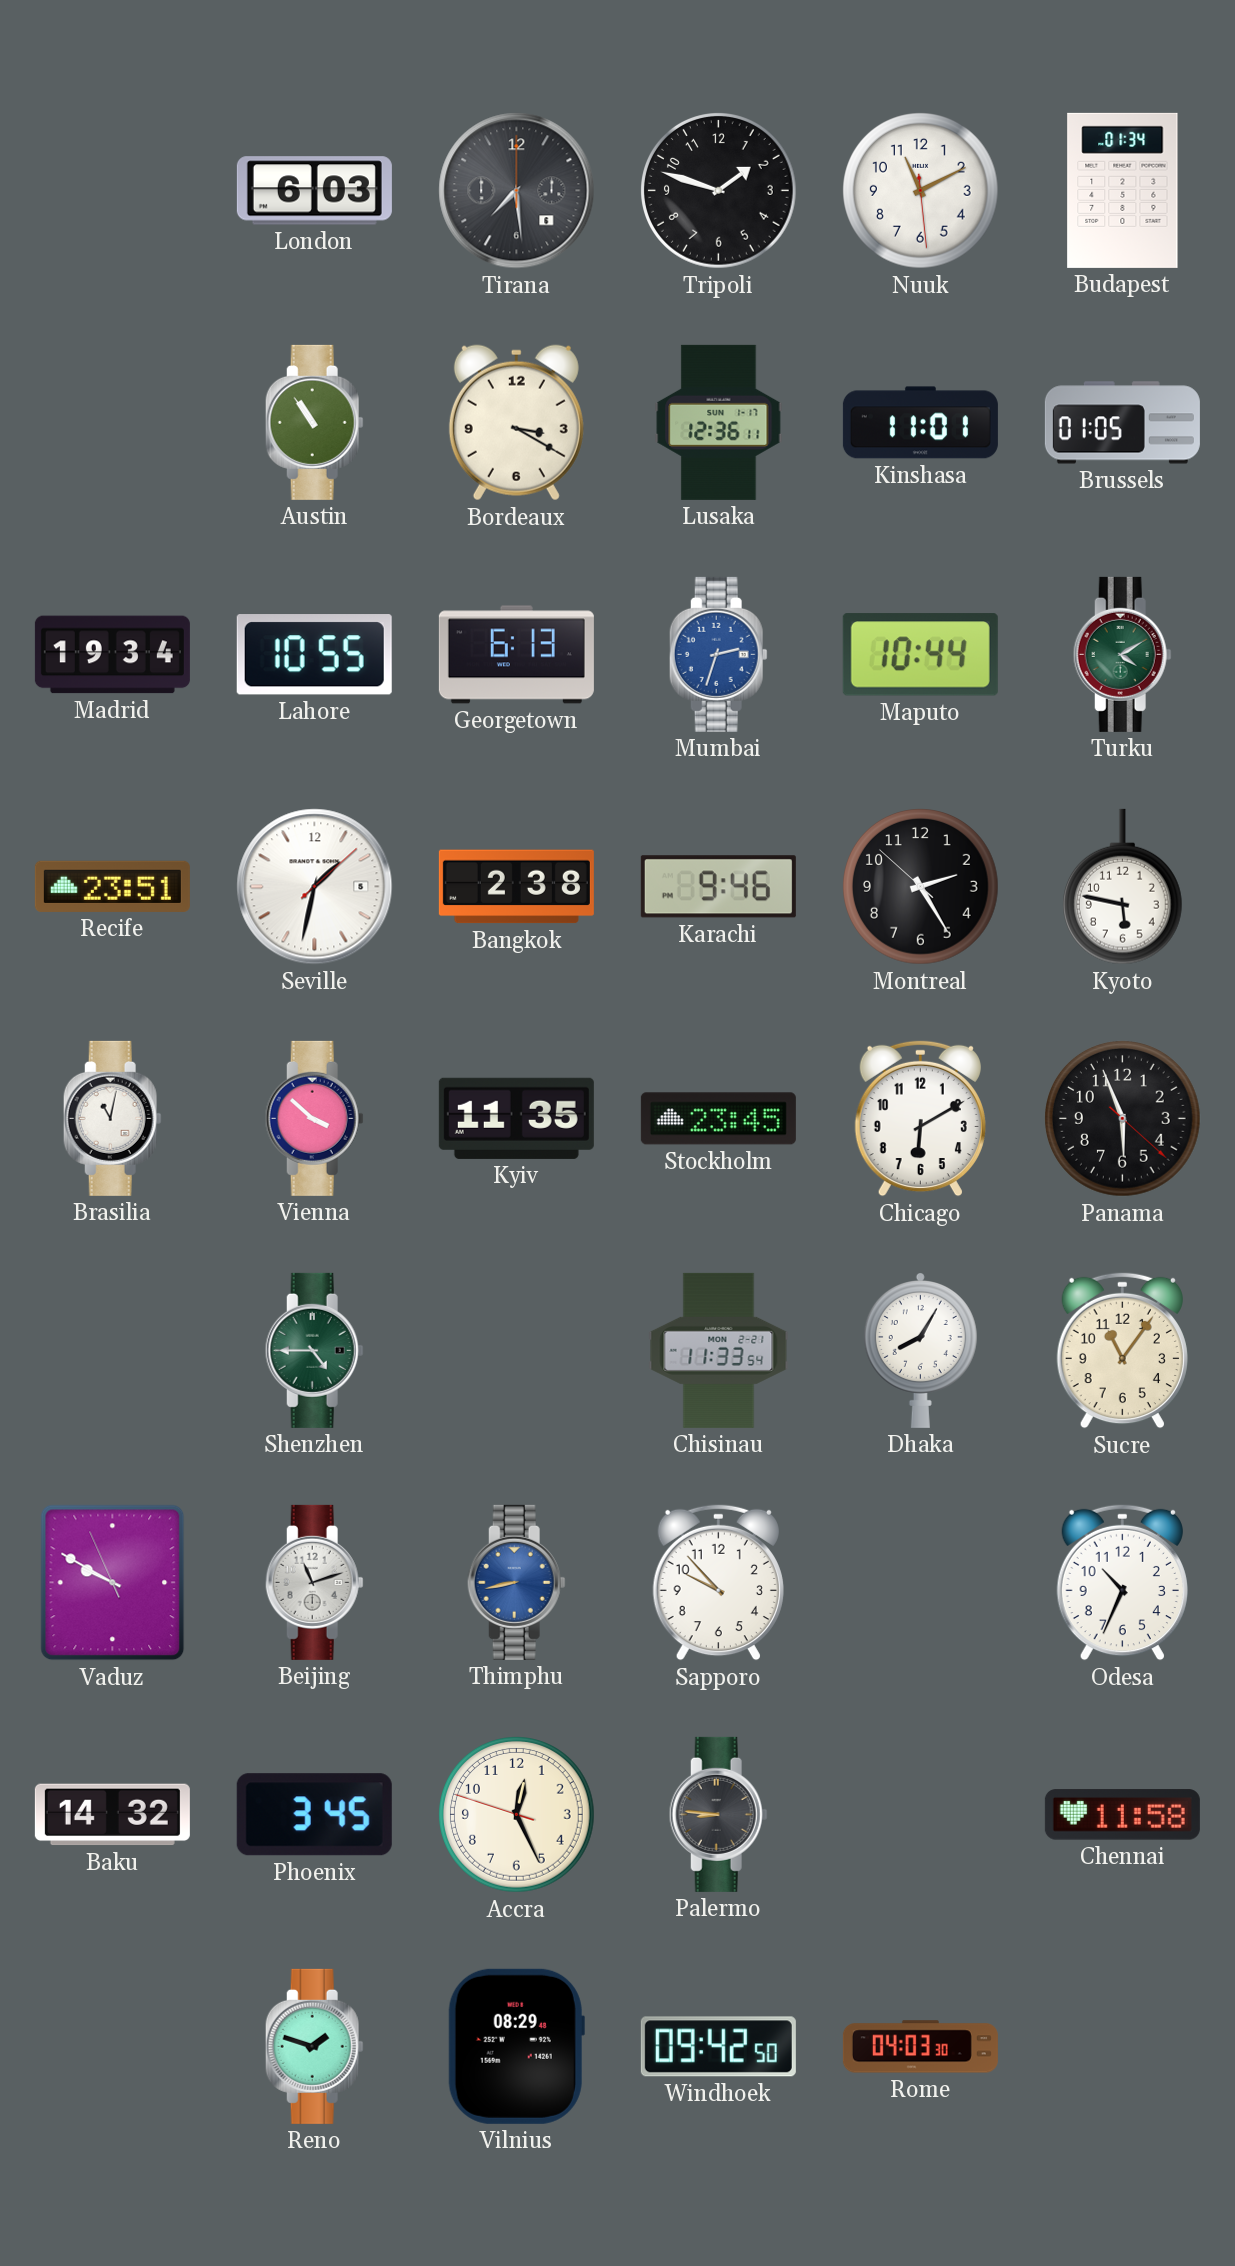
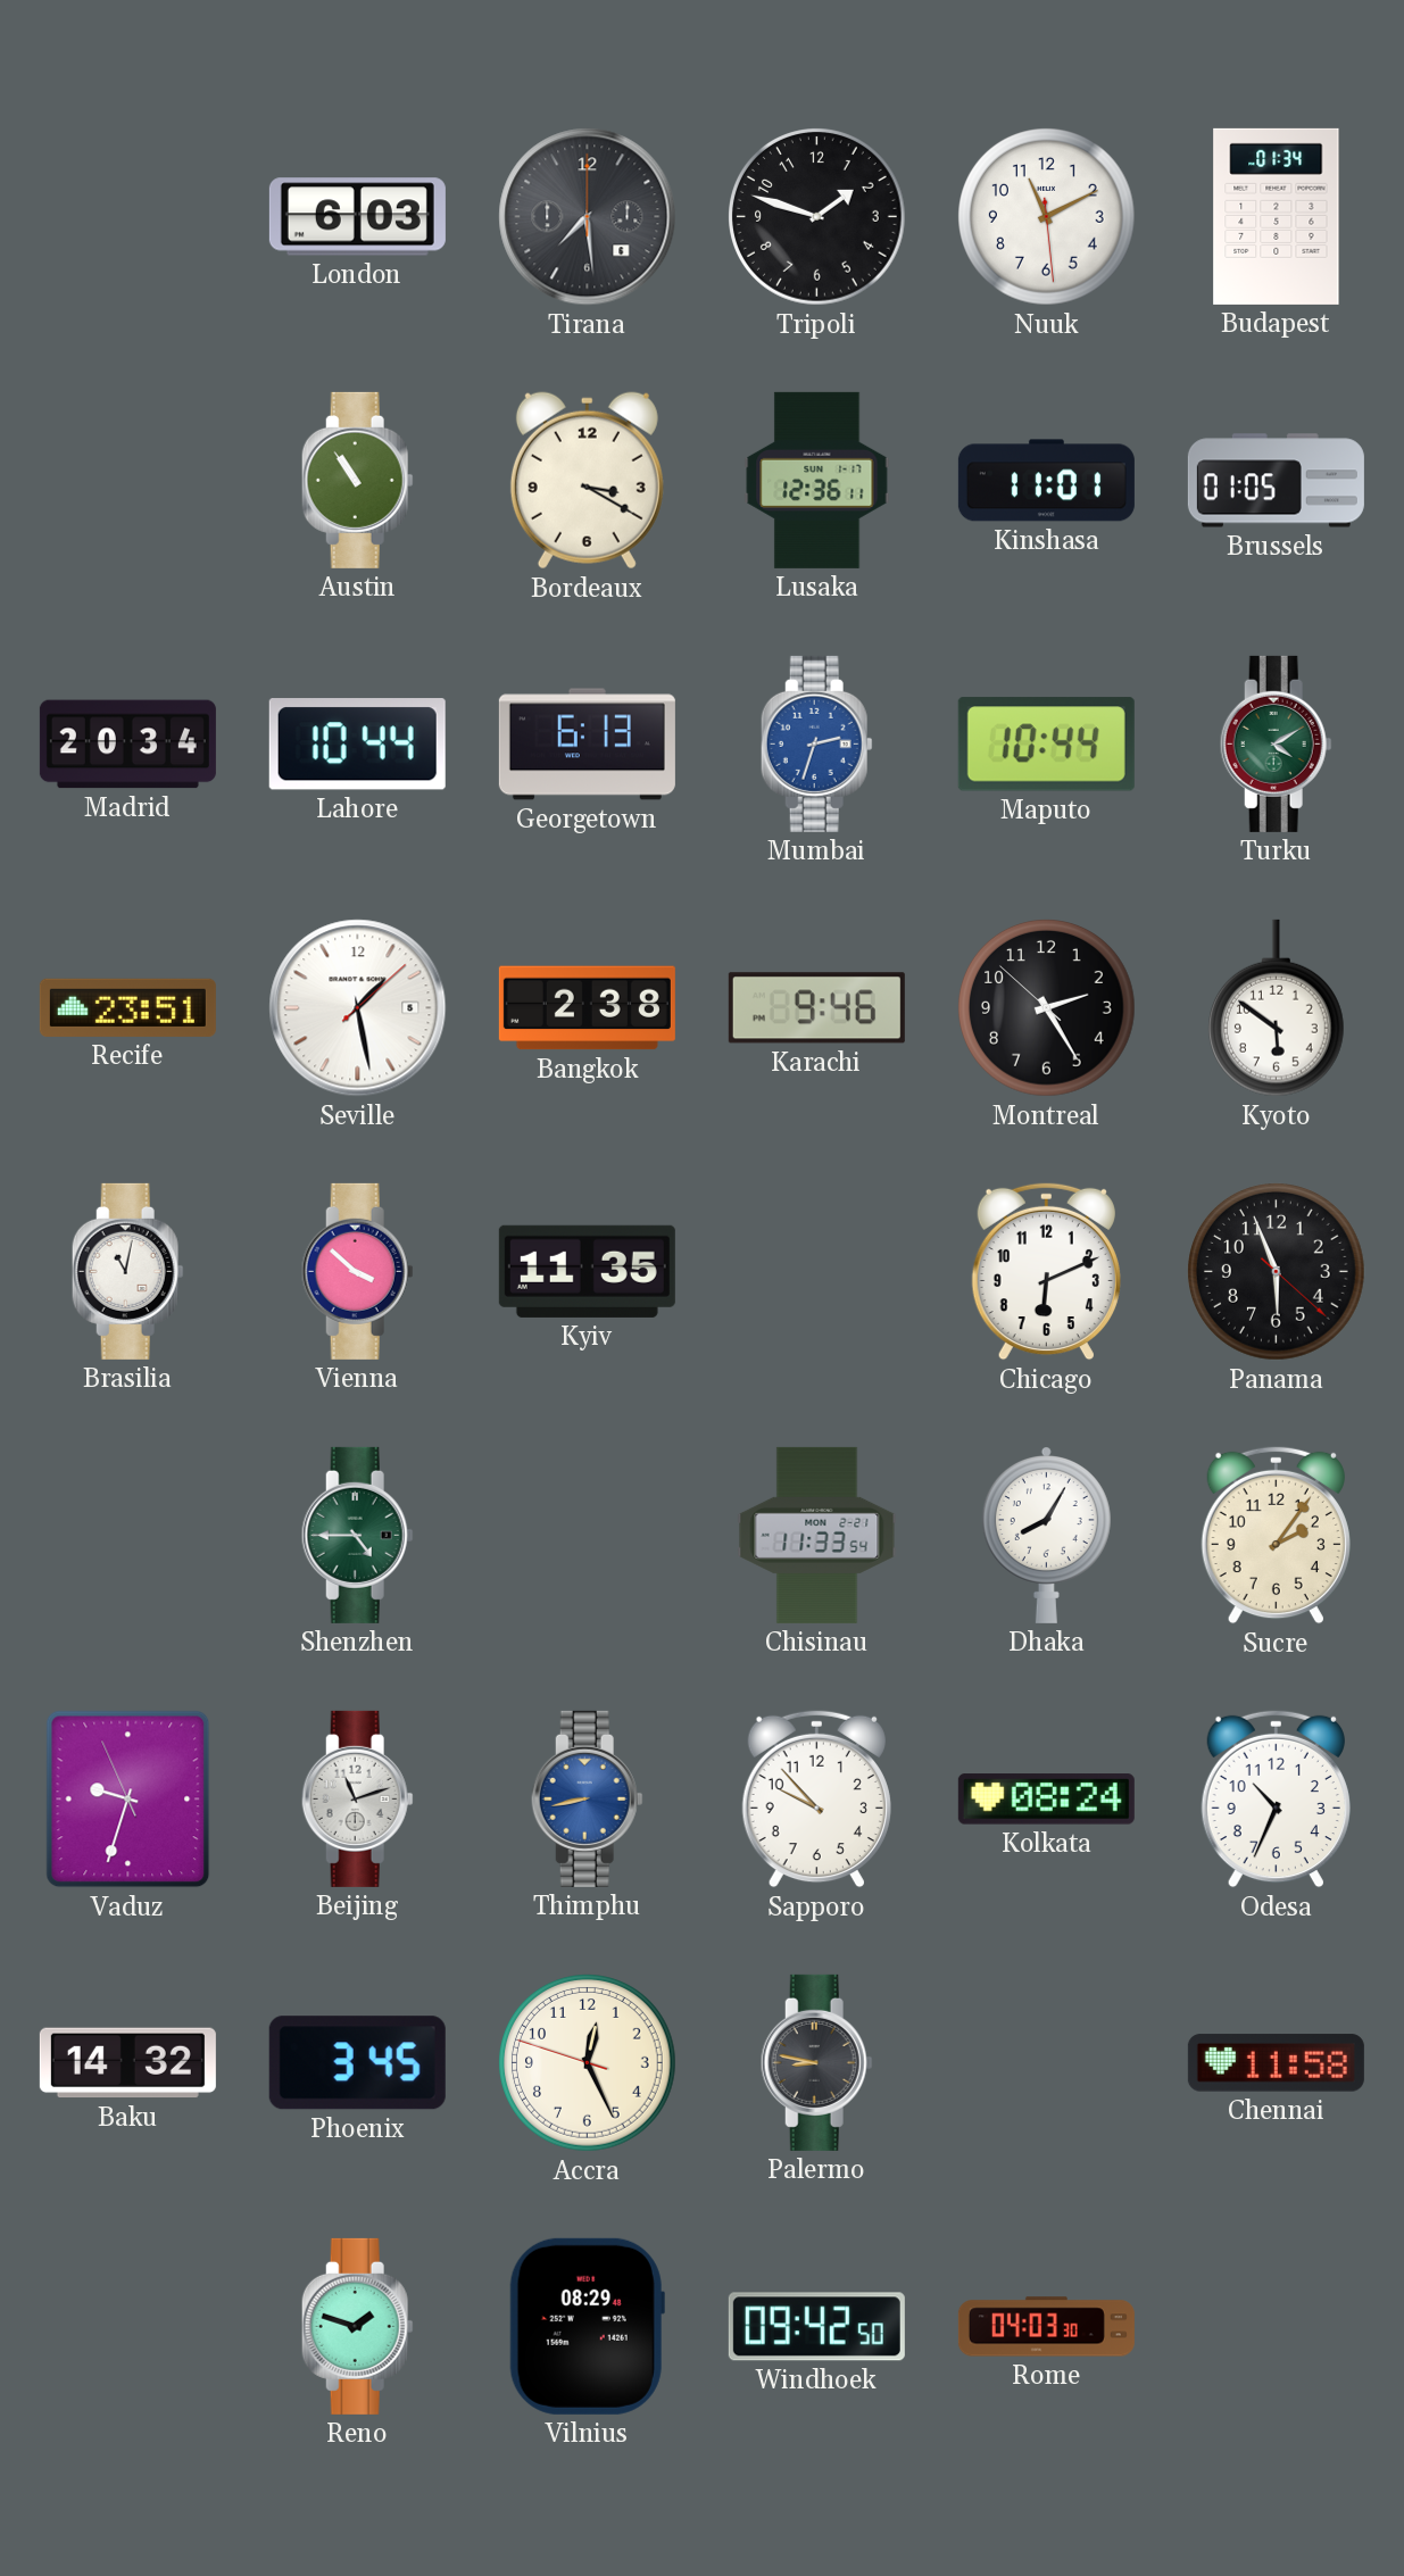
Madrid: 19:34 -> 20:34
Lahore: 10:55 -> 10:44
Seville: 1:32 -> 1:28
Kyoto: 5:47 -> 5:51
Stockholm: 23:45 -> none
Chicago: 6:10 -> 6:11
Sucre: 11:06 -> 2:06
Vaduz: 9:49 -> 9:32
Kolkata: none -> 08:24
Palermo: 8:46 -> 8:47
